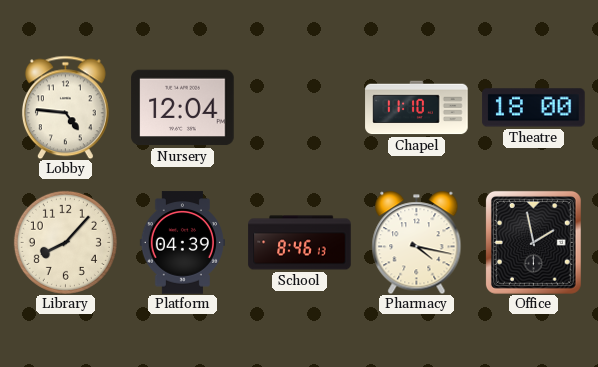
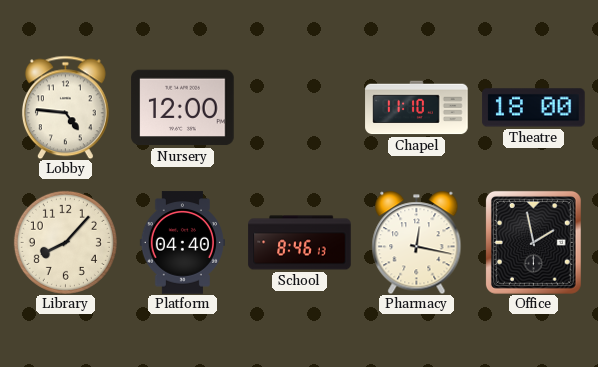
Nursery: 12:04 -> 12:00
Platform: 04:39 -> 04:40
Pharmacy: 4:17 -> 12:17
